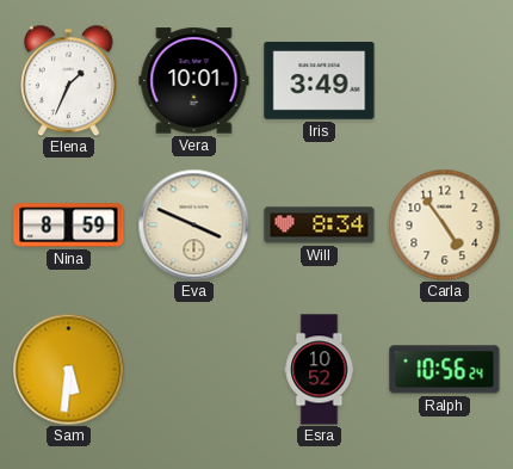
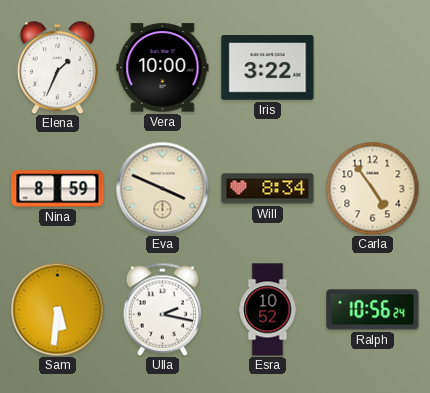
Vera: 10:01 -> 10:00
Iris: 3:49 -> 3:22
Ulla: none -> 2:17
